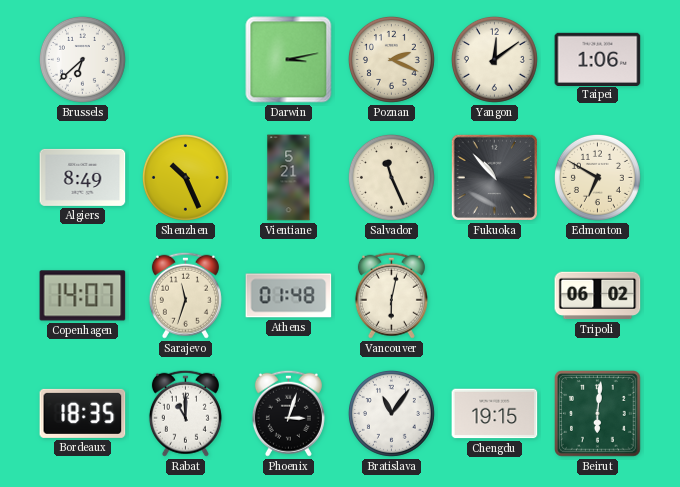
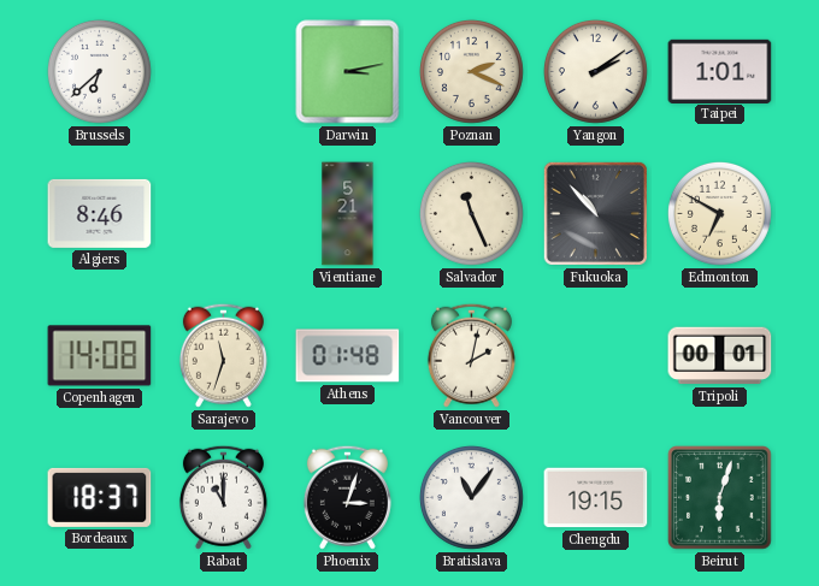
Yangon: 12:09 -> 2:09
Taipei: 1:06 -> 1:01
Algiers: 8:49 -> 8:46
Shenzhen: 10:26 -> none
Copenhagen: 14:07 -> 14:08
Vancouver: 6:02 -> 2:02
Tripoli: 06:02 -> 00:01
Bordeaux: 18:35 -> 18:37
Beirut: 6:01 -> 6:03
